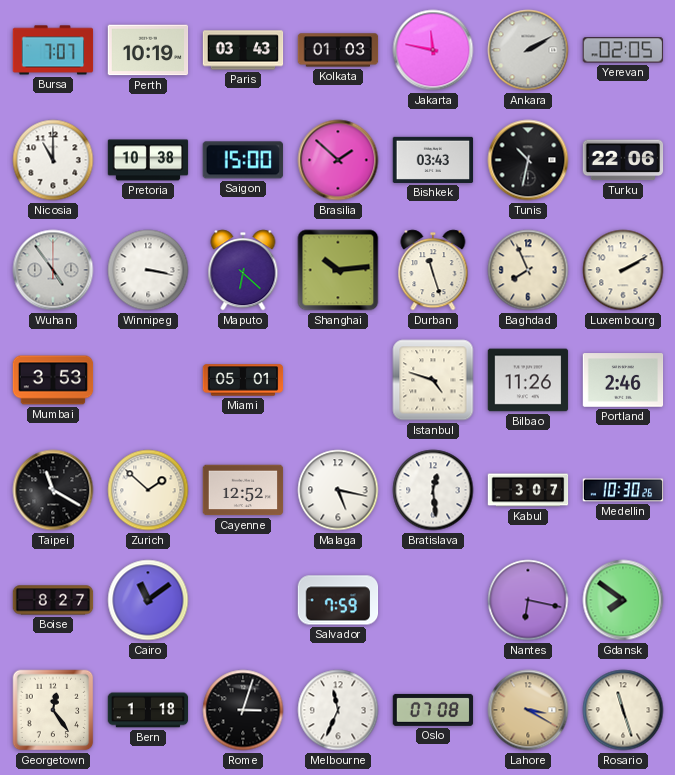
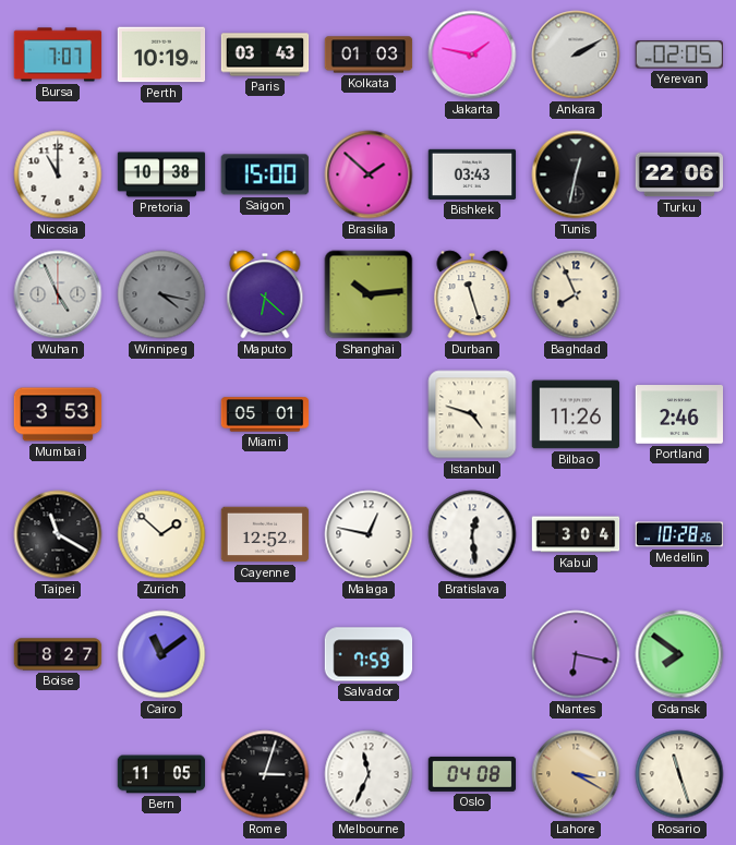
Jakarta: 11:47 -> 1:47
Tunis: 10:32 -> 12:32
Wuhan: 4:54 -> 4:56
Winnipeg: 3:17 -> 4:17
Winnipeg dial: white -> grey
Luxembourg: 2:10 -> none
Malaga: 5:17 -> 12:47
Kabul: 3:07 -> 3:04
Medellin: 10:30 -> 10:28
Georgetown: 12:24 -> none
Bern: 1:18 -> 11:05
Oslo: 07:08 -> 04:08
